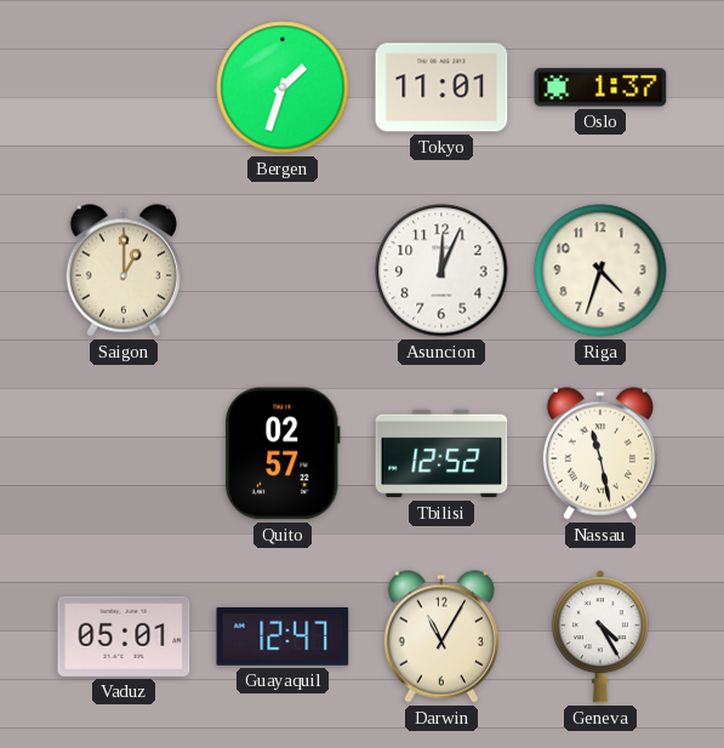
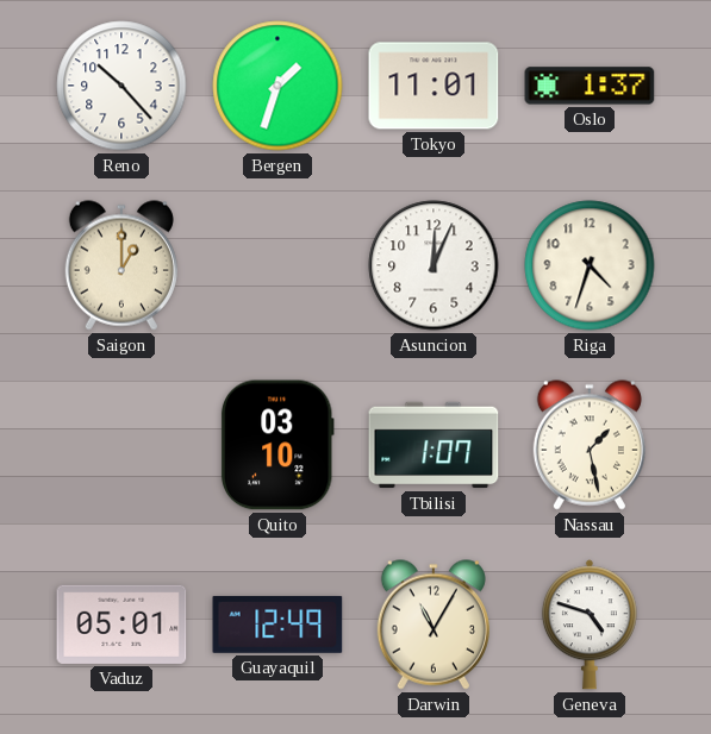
Reno: none -> 10:23
Quito: 02:57 -> 03:10
Tbilisi: 12:52 -> 1:07
Nassau: 11:28 -> 1:28
Guayaquil: 12:47 -> 12:49
Geneva: 4:25 -> 4:48
